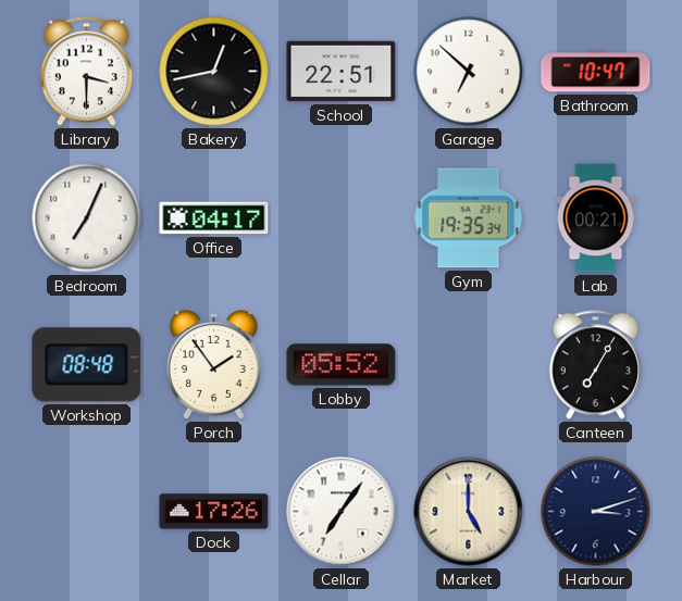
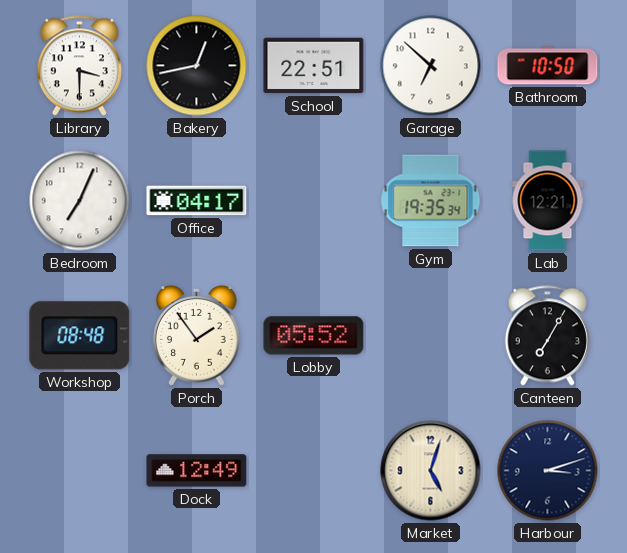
Bathroom: 10:47 -> 10:50
Lab: 00:21 -> 12:21
Dock: 17:26 -> 12:49
Cellar: 7:06 -> none
Market: 5:00 -> 5:03
